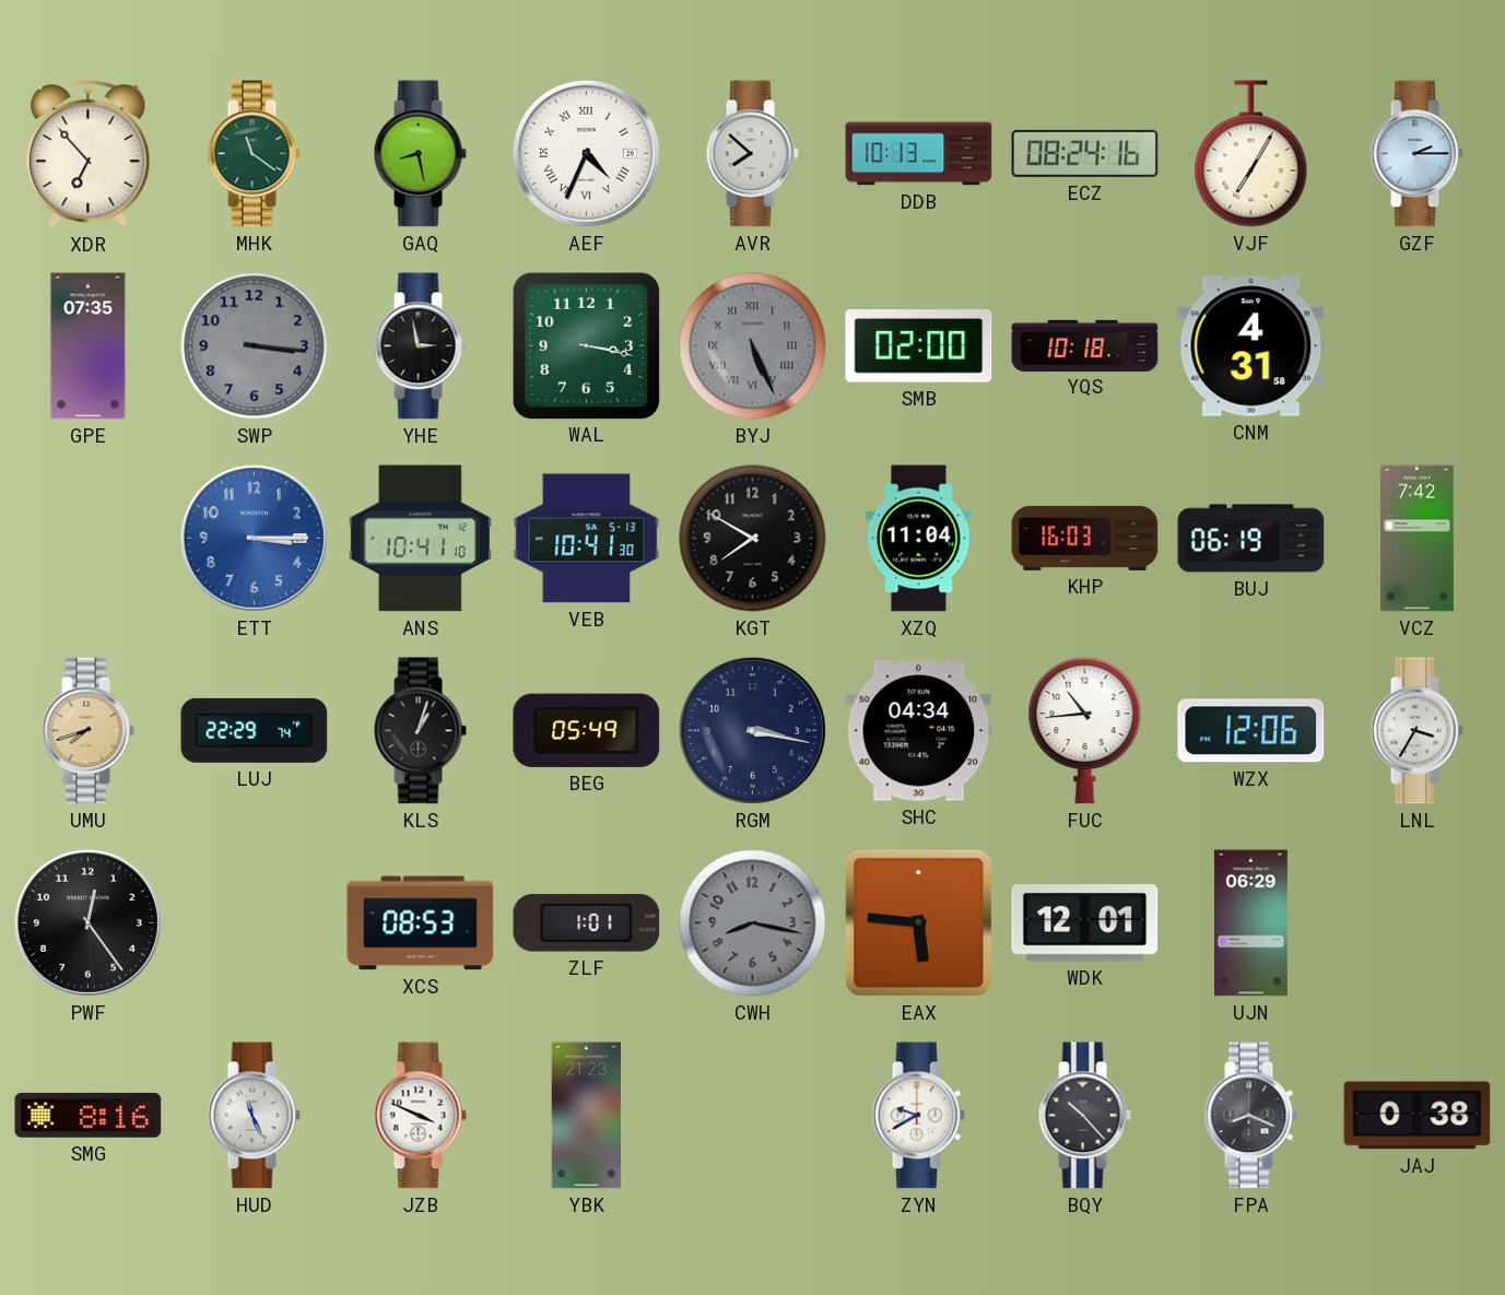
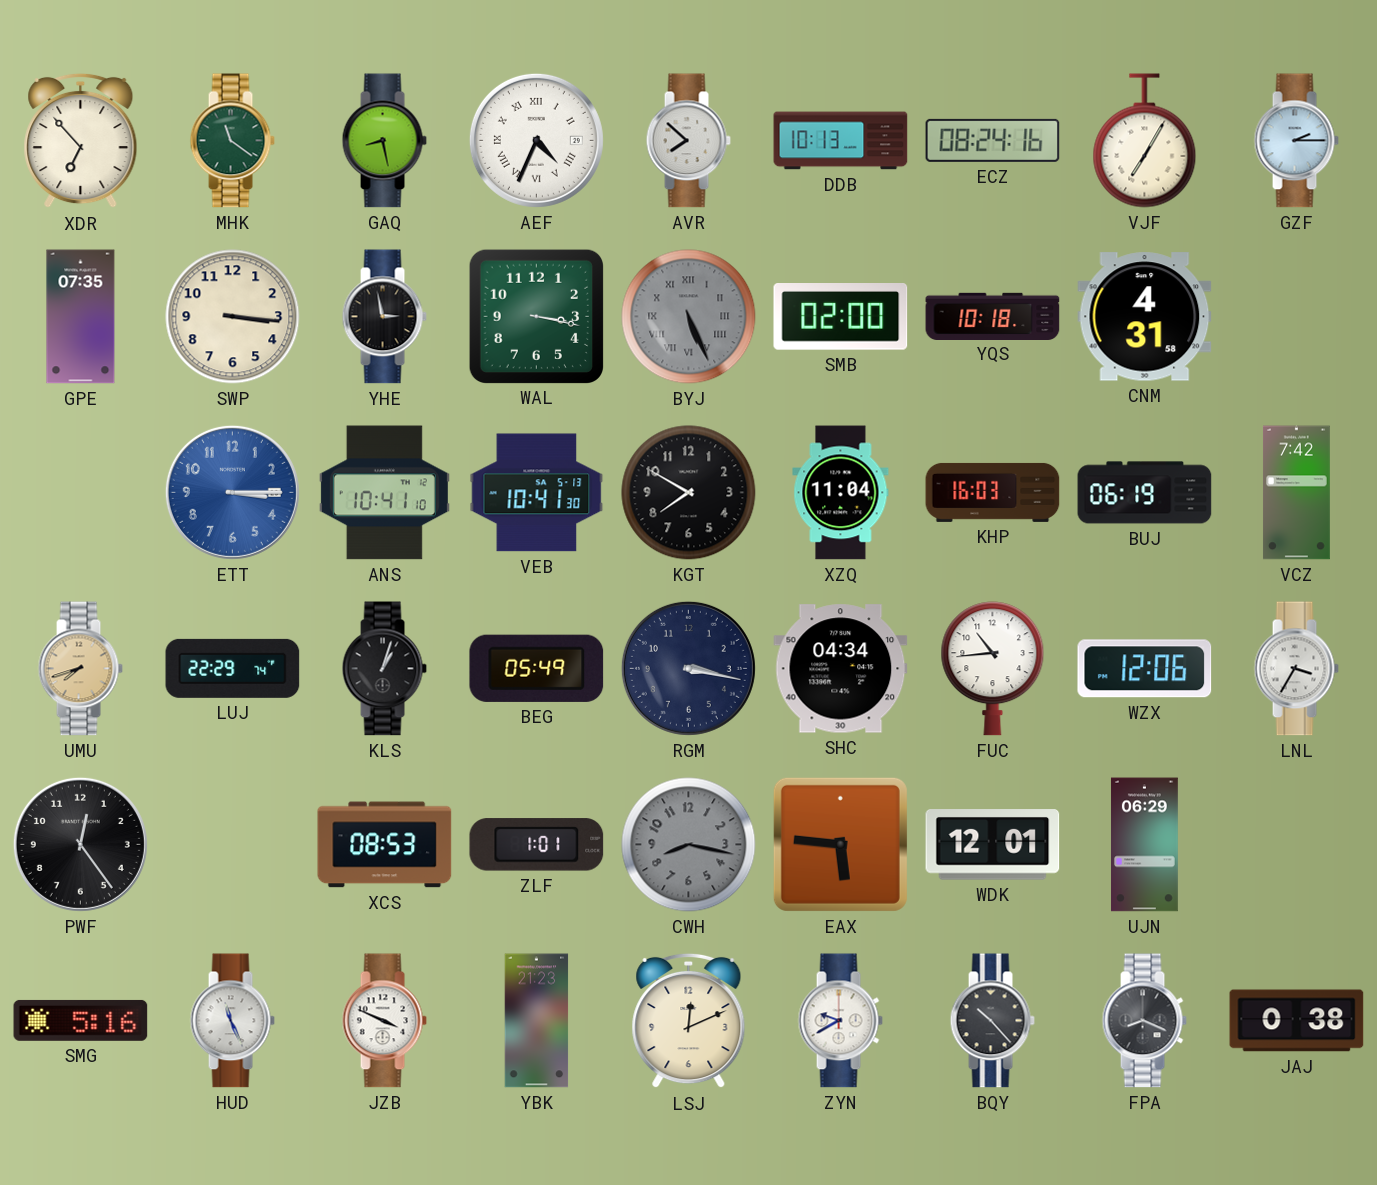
SWP dial: grey -> cream
SMG: 8:16 -> 5:16
LSJ: none -> 12:11
